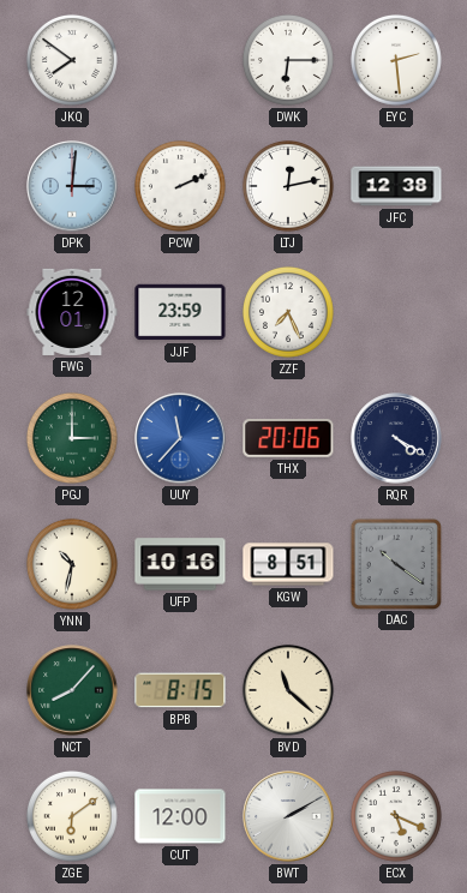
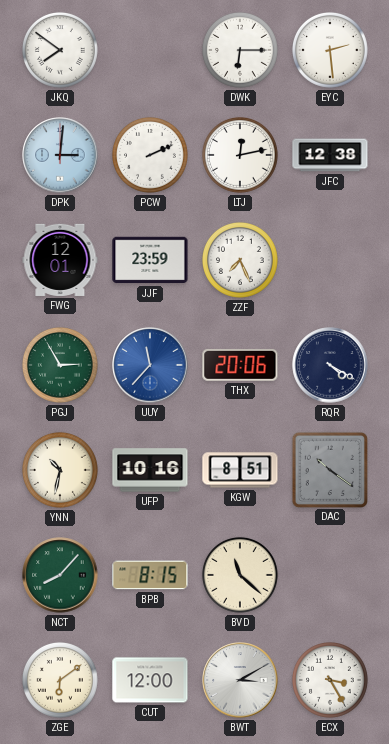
PGJ: 3:00 -> 2:55
BWT: 2:10 -> 3:10
ECX: 5:19 -> 3:25
